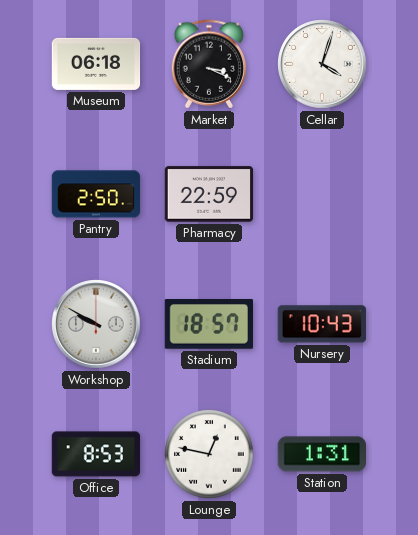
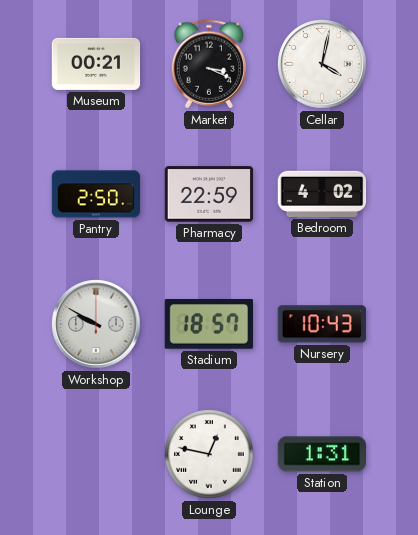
Museum: 06:18 -> 00:21
Cellar: 4:03 -> 4:02
Bedroom: none -> 4:02
Office: 8:53 -> none
